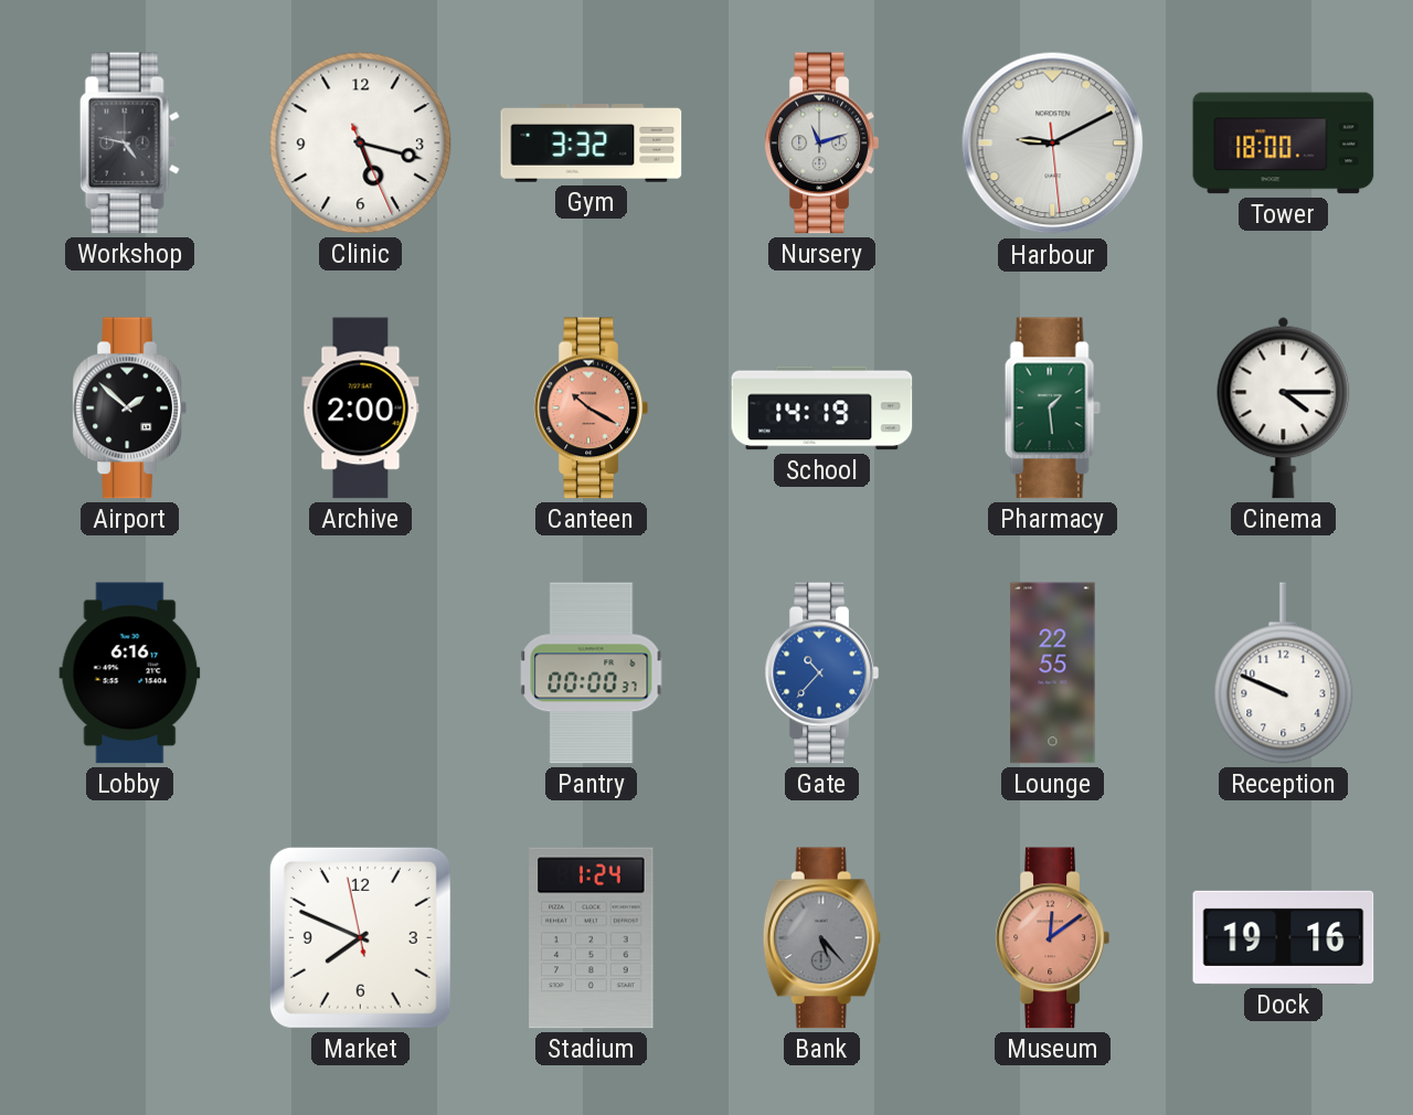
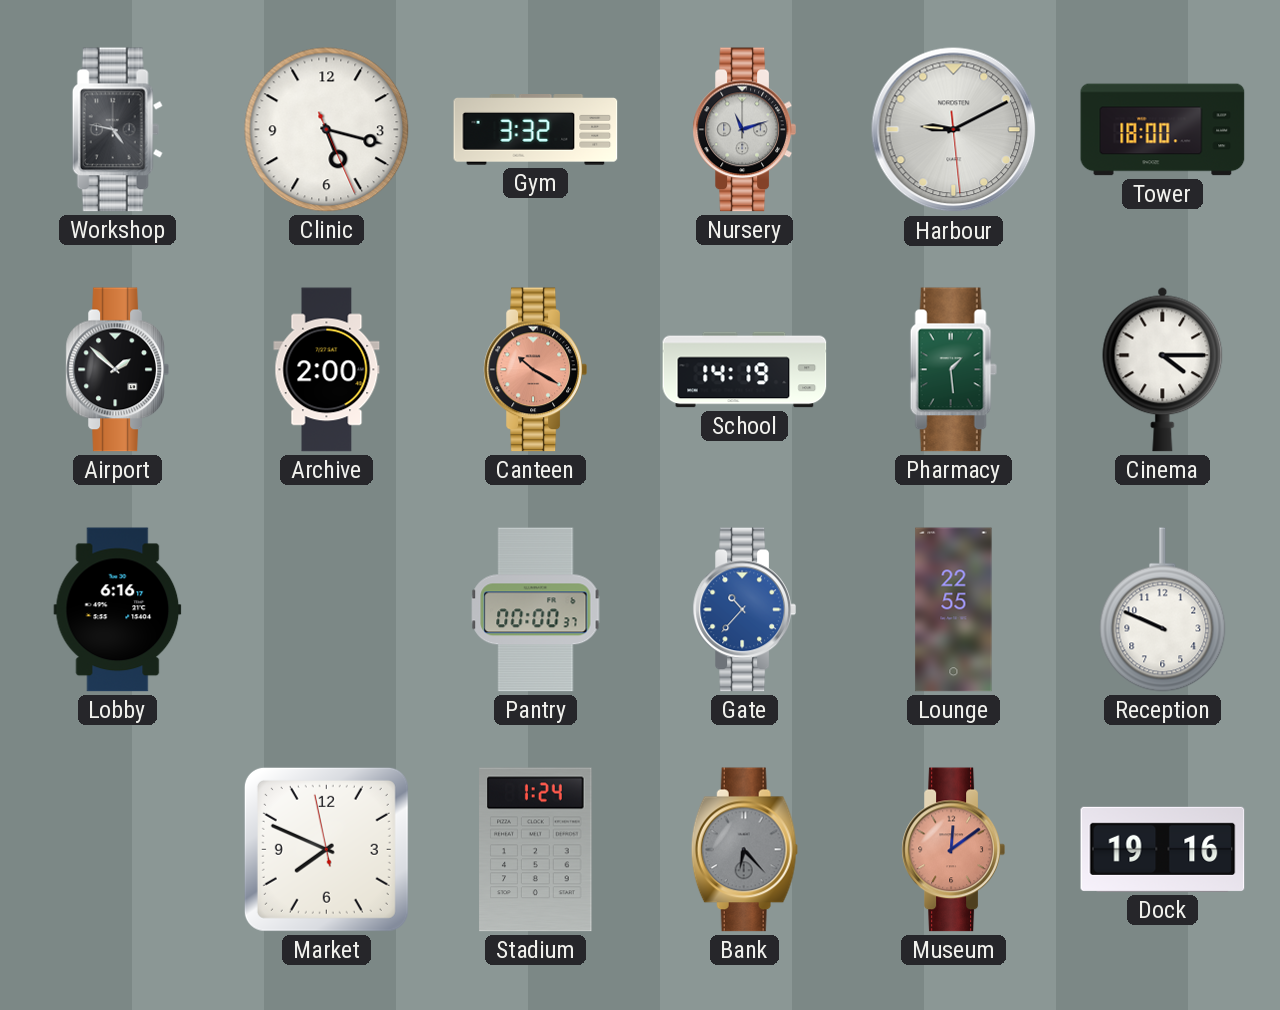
Bank: 5:23 -> 6:23
